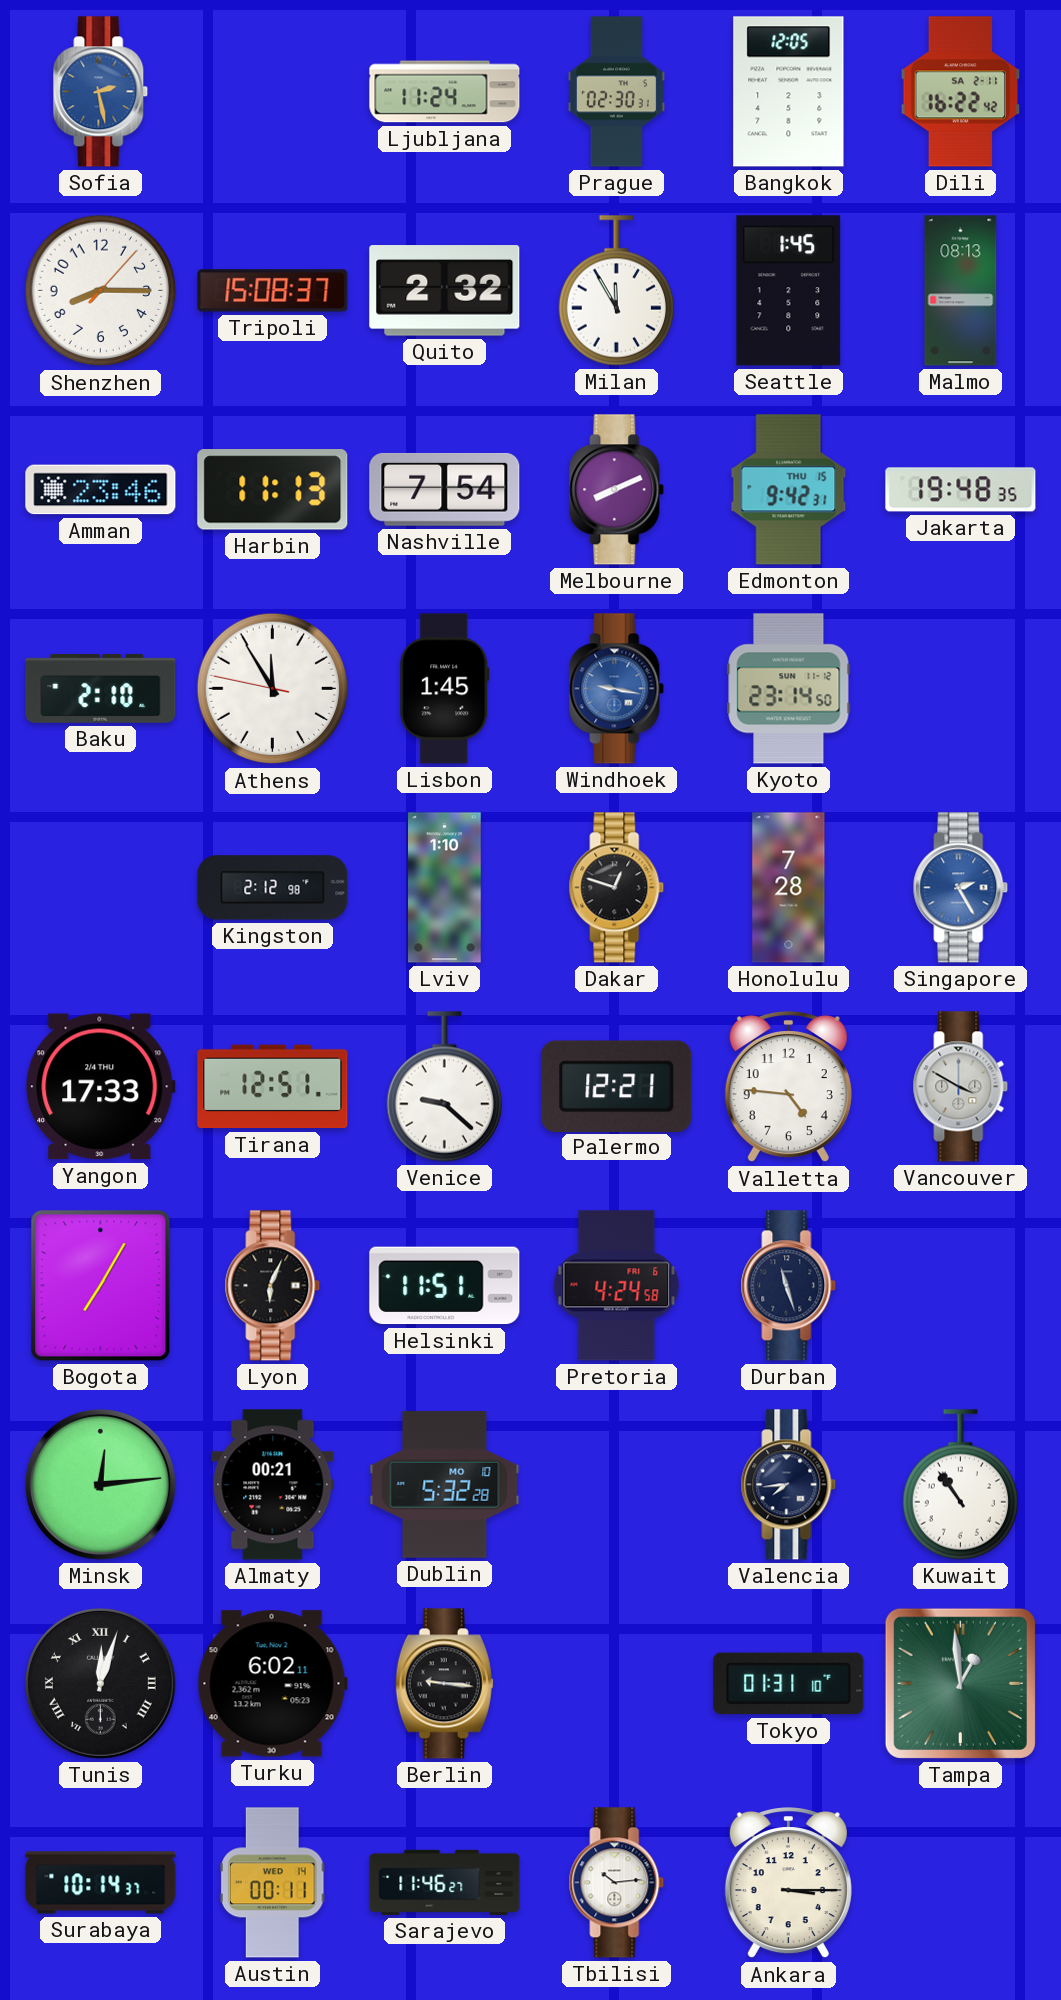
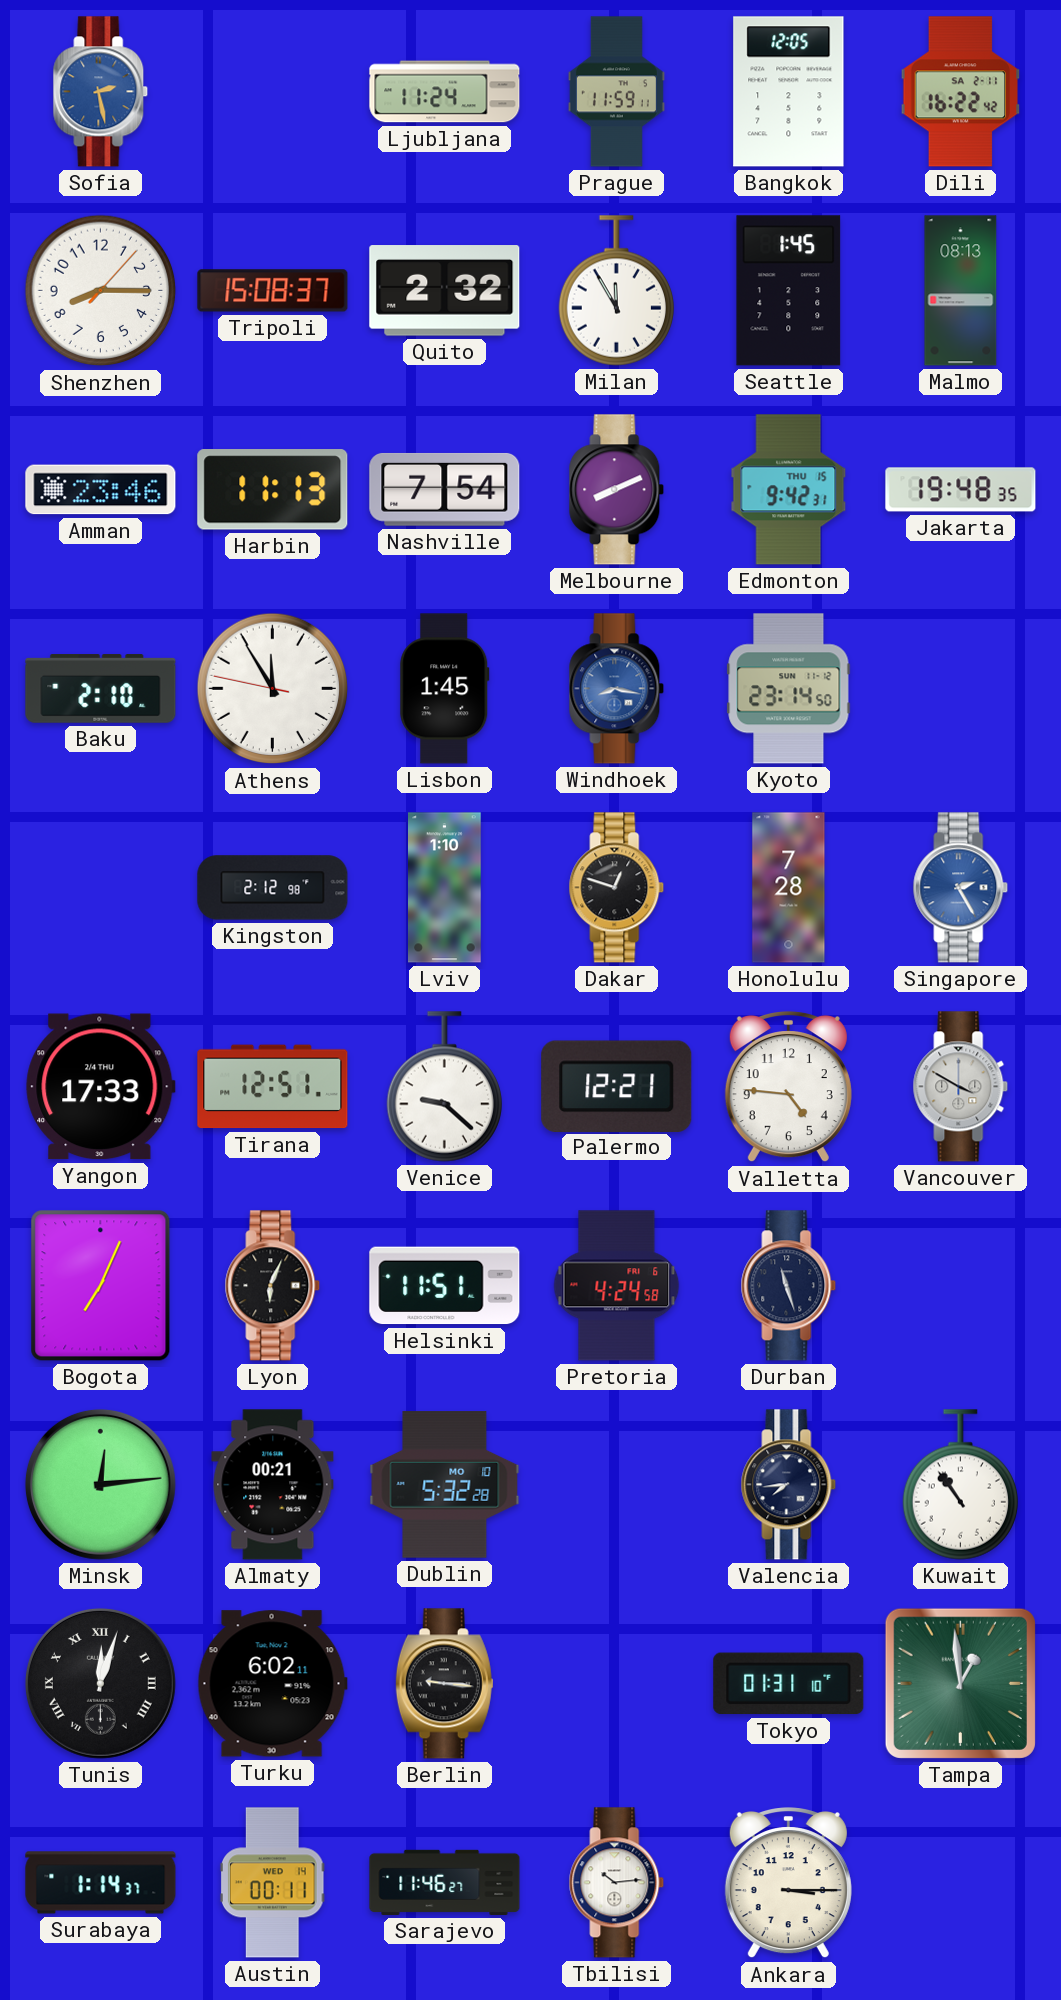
Prague: 02:30 -> 11:59
Windhoek: 9:17 -> 8:17
Bogota: 7:05 -> 7:04
Surabaya: 10:14 -> 1:14
